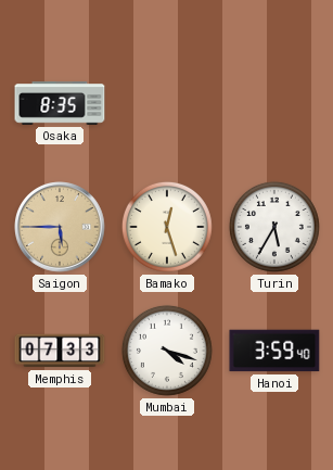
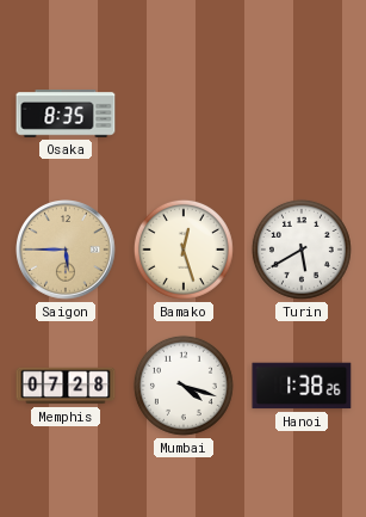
Turin: 5:35 -> 5:40
Memphis: 07:33 -> 07:28
Hanoi: 3:59 -> 1:38
